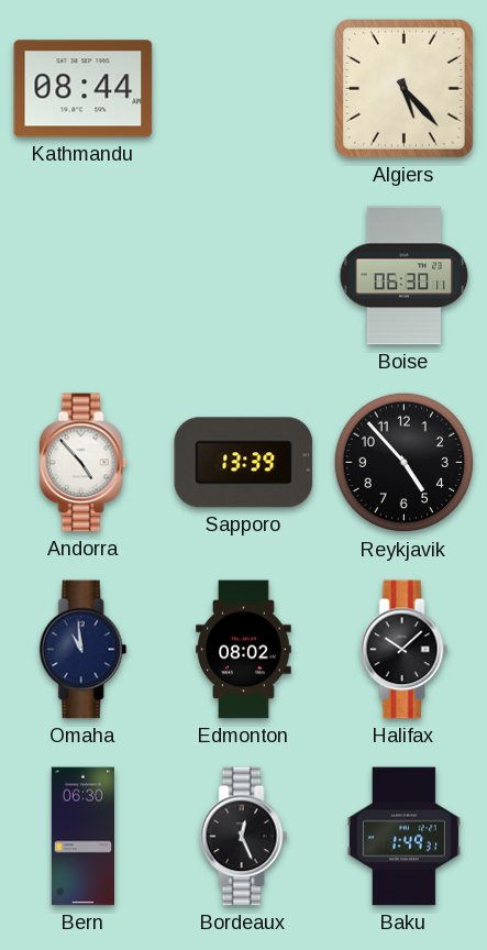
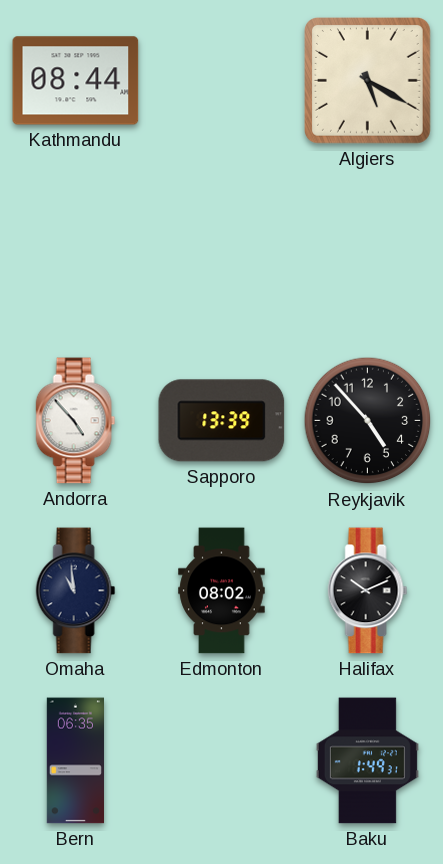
Algiers: 5:23 -> 5:20
Boise: 06:30 -> none
Halifax: 10:08 -> 10:11
Bern: 06:30 -> 06:35
Bordeaux: 12:26 -> none
